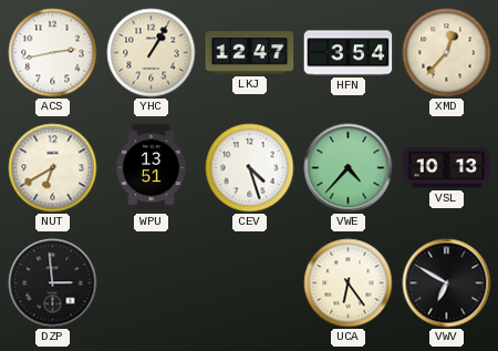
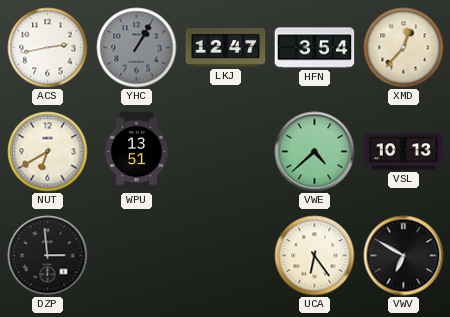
YHC dial: cream -> grey
CEV: 4:27 -> none
VWE: 4:37 -> 4:38
